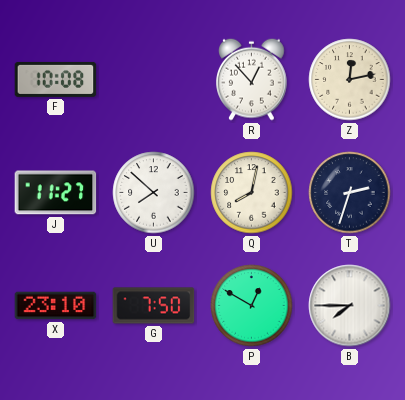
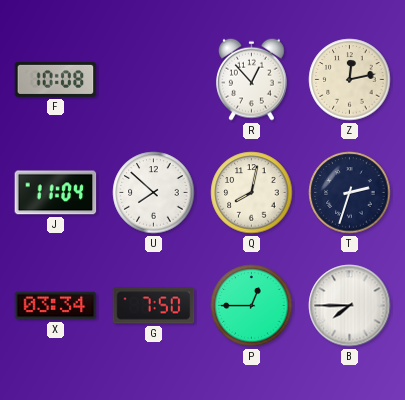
J: 11:27 -> 11:04
X: 23:10 -> 03:34
P: 12:50 -> 12:45
